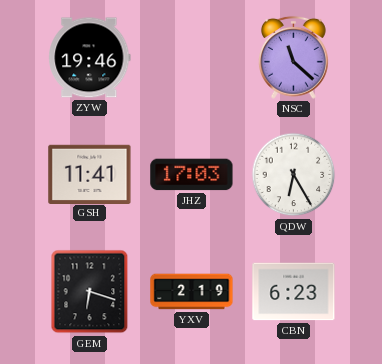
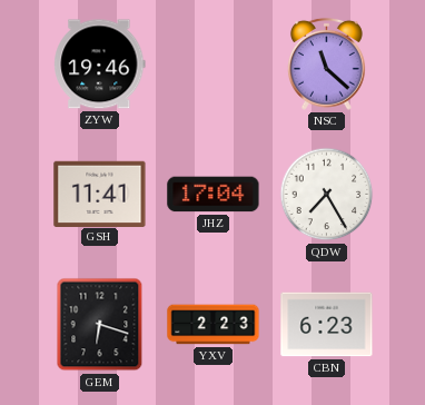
JHZ: 17:03 -> 17:04
QDW: 6:25 -> 7:25
YXV: 2:19 -> 2:23
